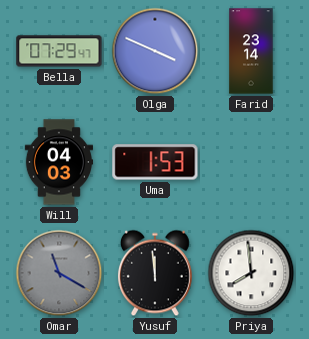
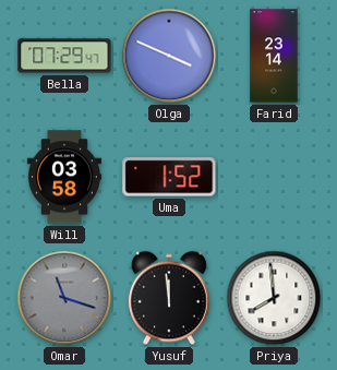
Will: 04:03 -> 03:58
Uma: 1:53 -> 1:52
Omar: 11:20 -> 11:18
